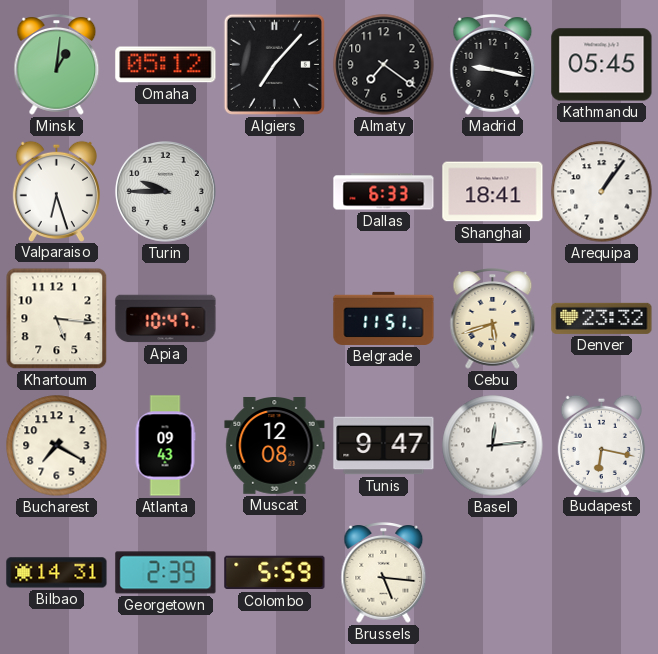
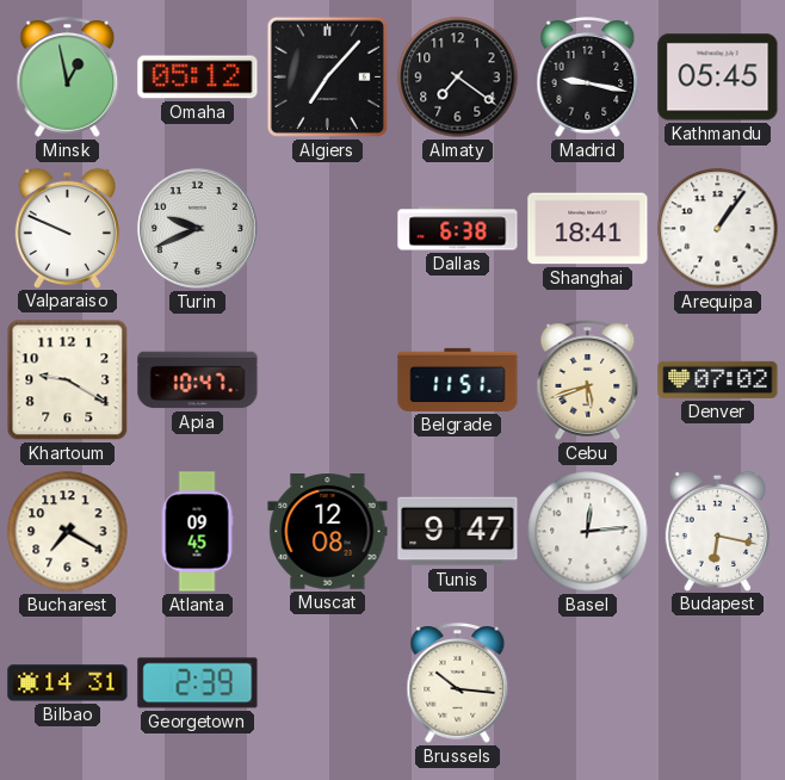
Minsk: 1:01 -> 12:58
Valparaiso: 6:27 -> 9:49
Turin: 9:45 -> 9:41
Dallas: 6:33 -> 6:38
Khartoum: 5:16 -> 9:20
Denver: 23:32 -> 07:02
Atlanta: 09:43 -> 09:45
Colombo: 5:59 -> none
Brussels: 5:16 -> 10:16
